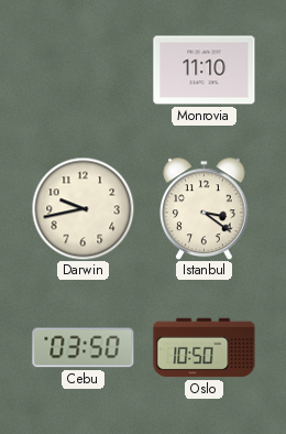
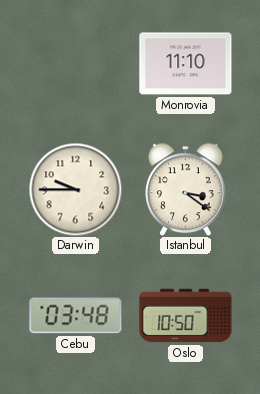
Darwin: 9:43 -> 9:45
Cebu: 03:50 -> 03:48
